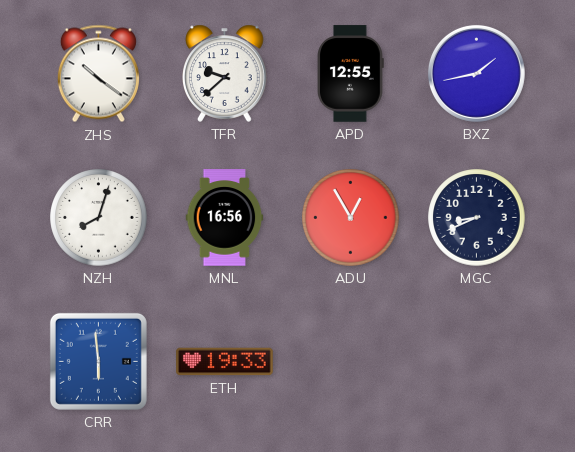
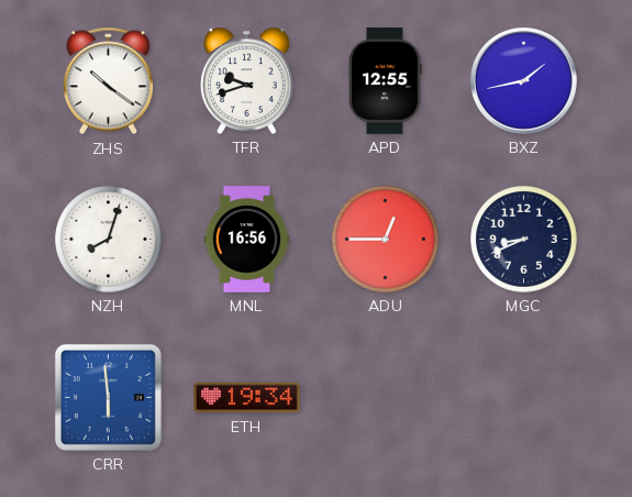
TFR: 9:38 -> 9:42
ADU: 12:55 -> 12:45
ETH: 19:33 -> 19:34
